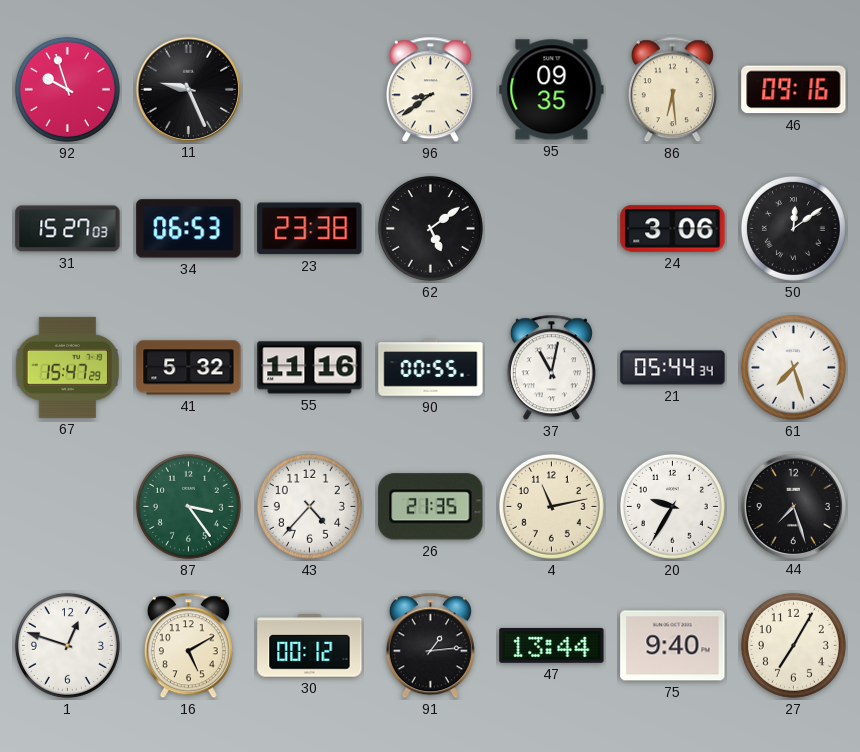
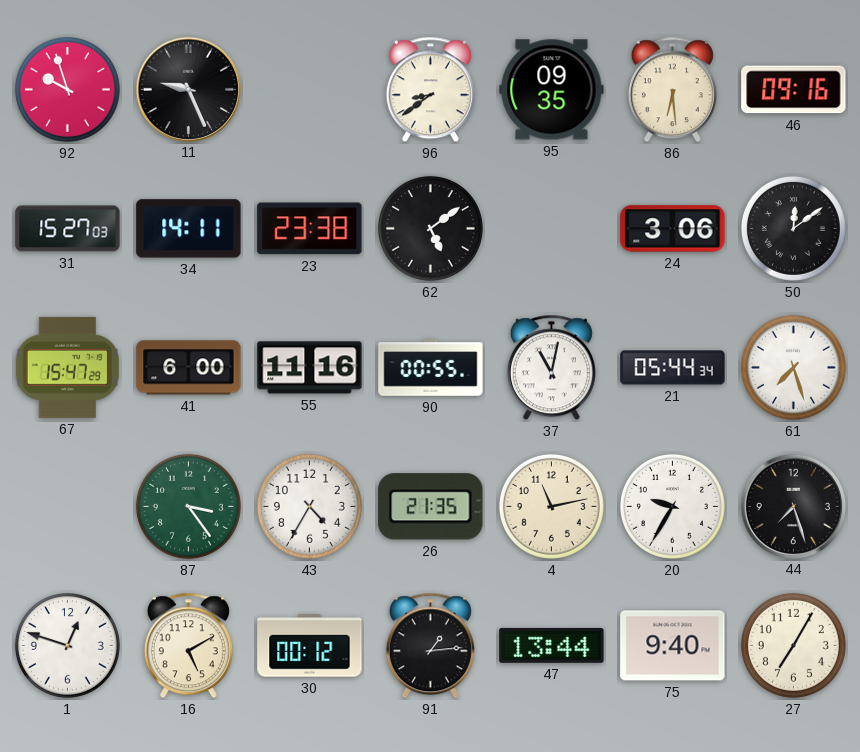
34: 06:53 -> 14:11
41: 5:32 -> 6:00
43: 4:37 -> 4:35
